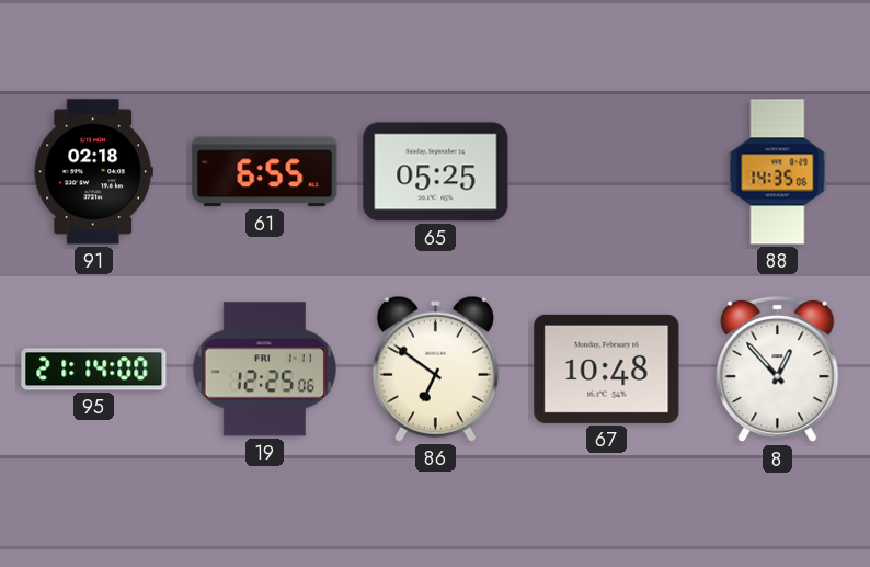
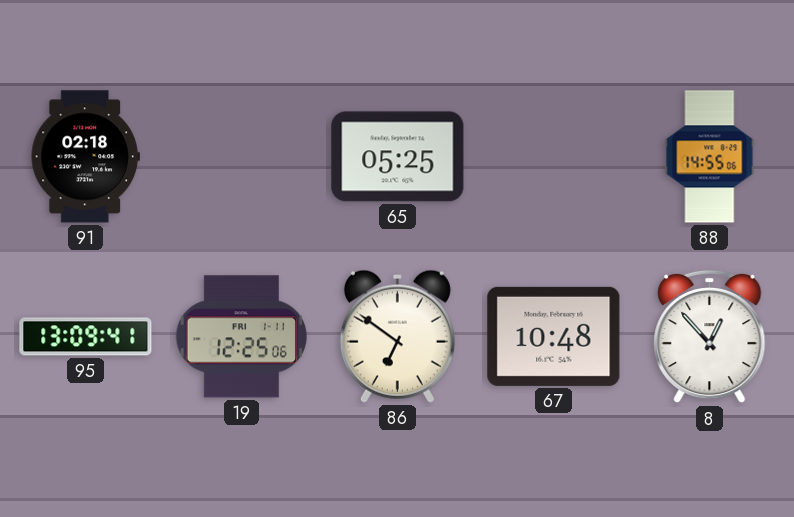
61: 6:55 -> none
88: 14:35 -> 14:55
95: 21:14 -> 13:09
